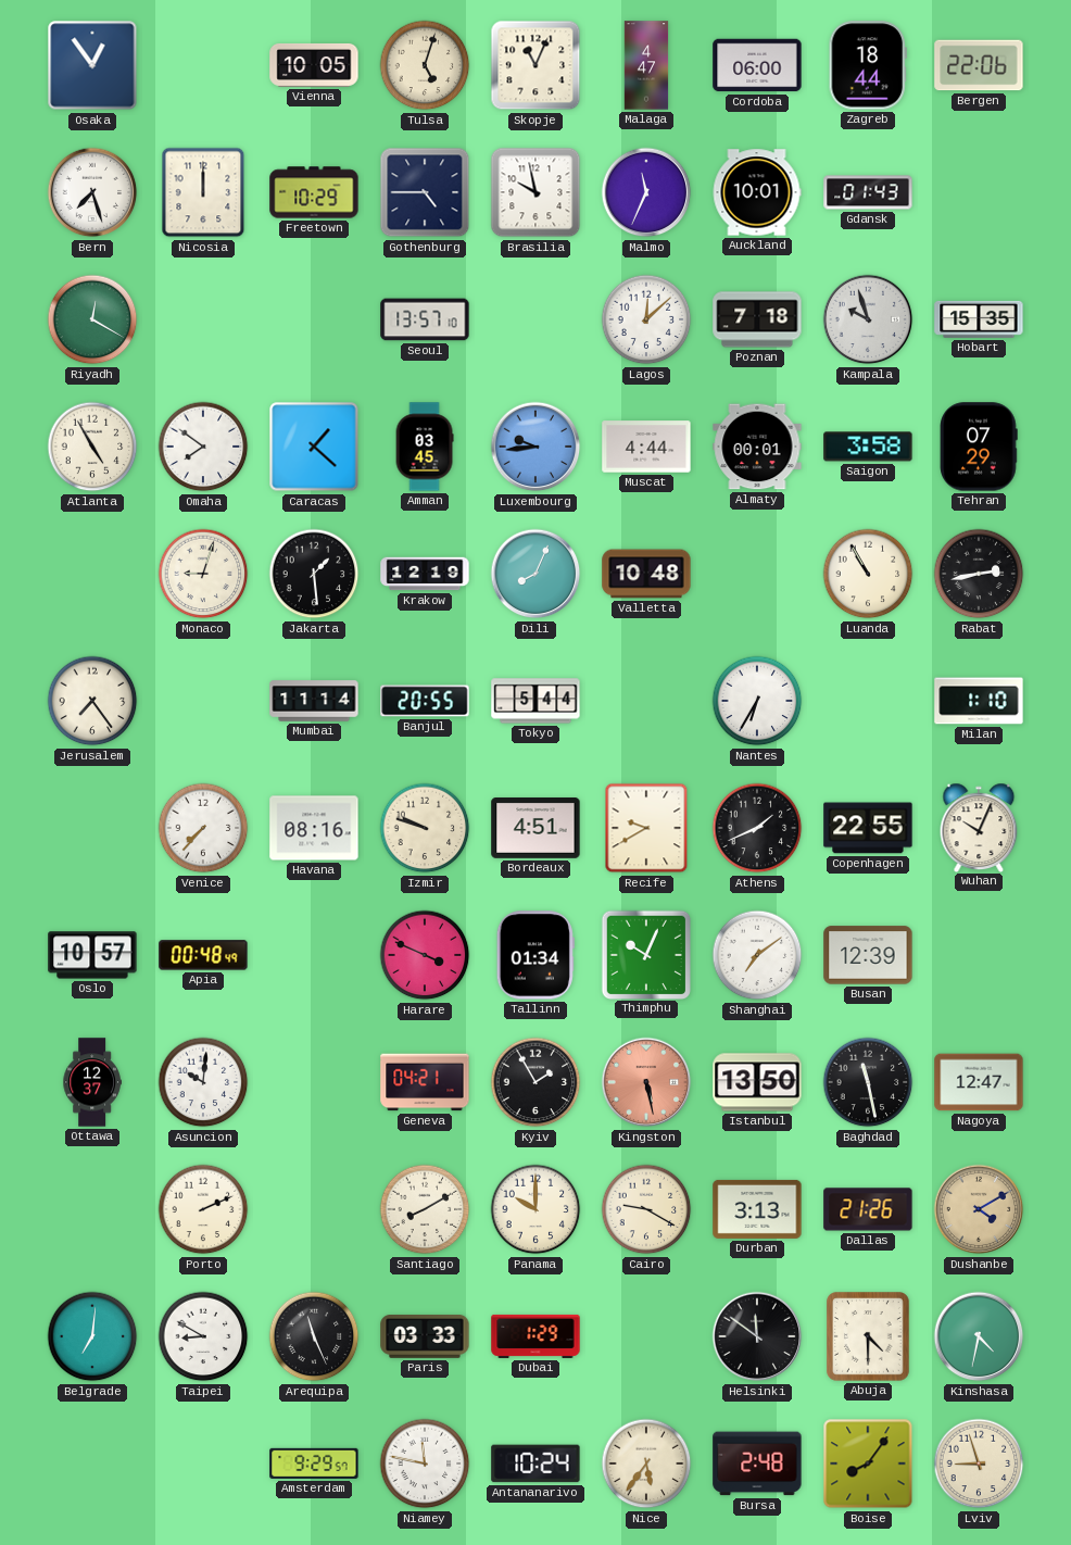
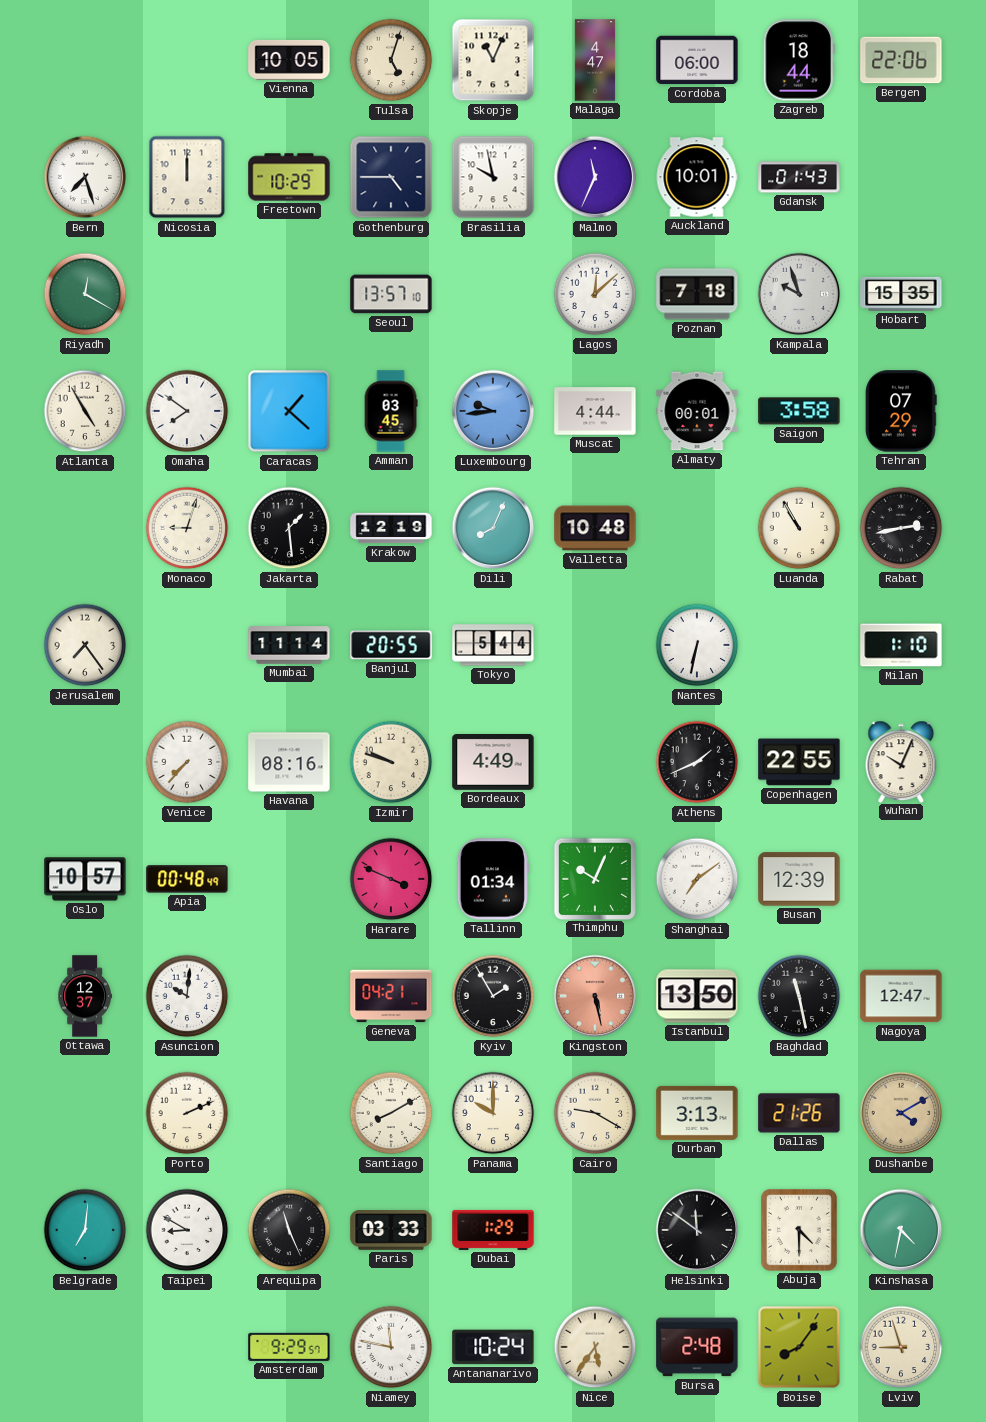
Osaka: 12:54 -> none
Nantes: 6:35 -> 6:32
Bordeaux: 4:51 -> 4:49
Recife: 9:40 -> none
